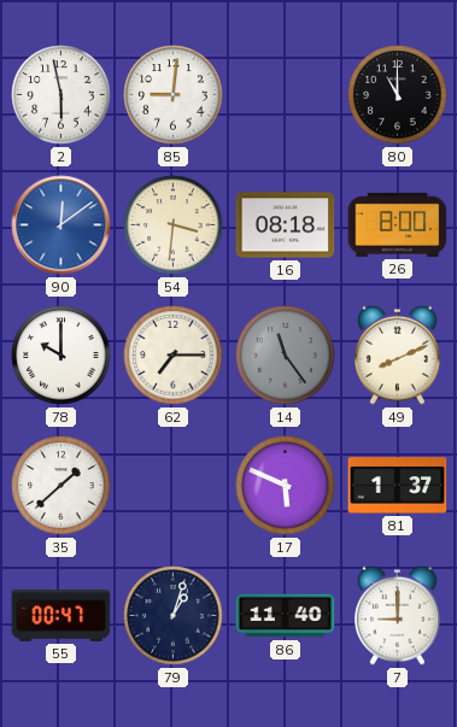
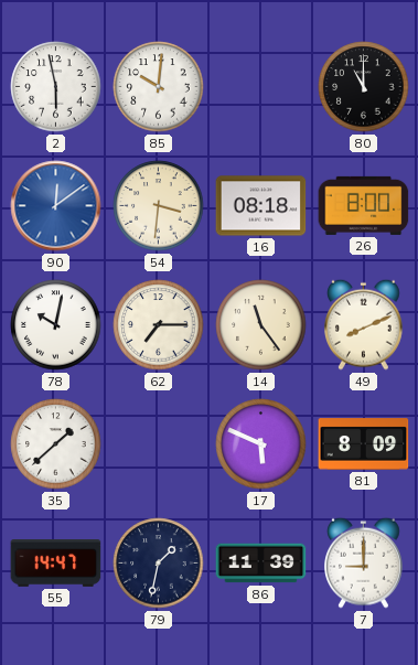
85: 9:01 -> 10:01
78: 10:00 -> 10:02
14 dial: grey -> cream
81: 1:37 -> 8:09
55: 00:47 -> 14:47
79: 1:03 -> 1:32
86: 11:40 -> 11:39
